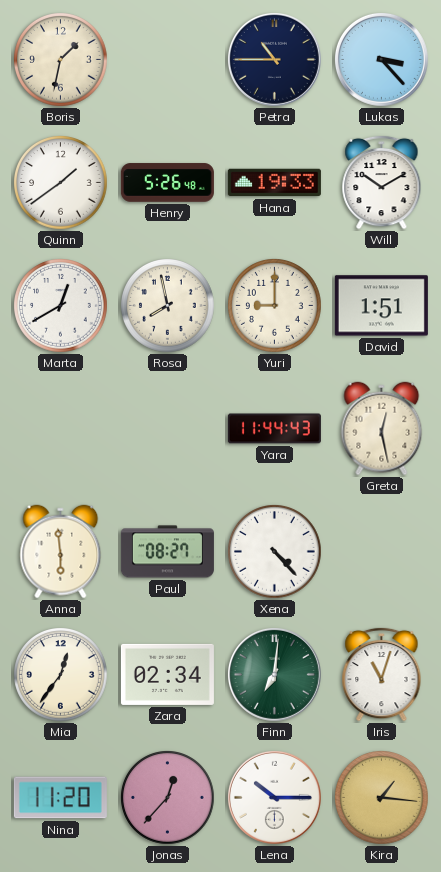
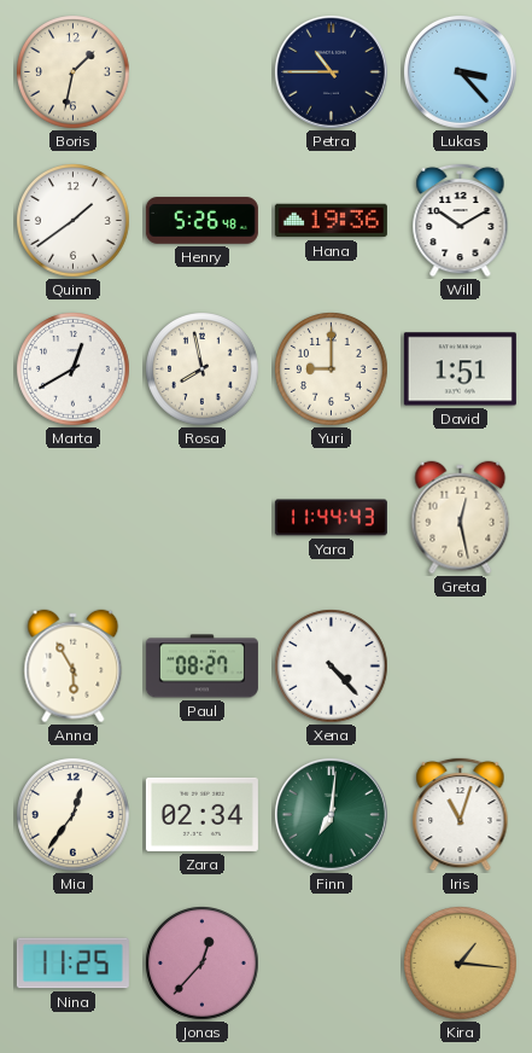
Hana: 19:33 -> 19:36
Anna: 5:59 -> 5:55
Nina: 11:20 -> 11:25
Lena: 10:15 -> none
